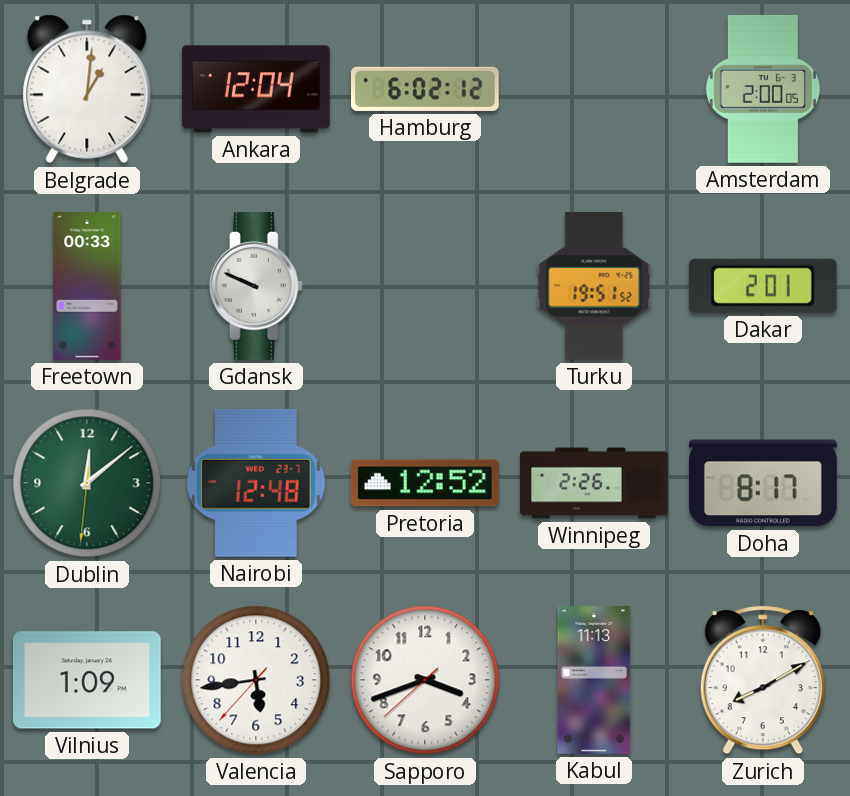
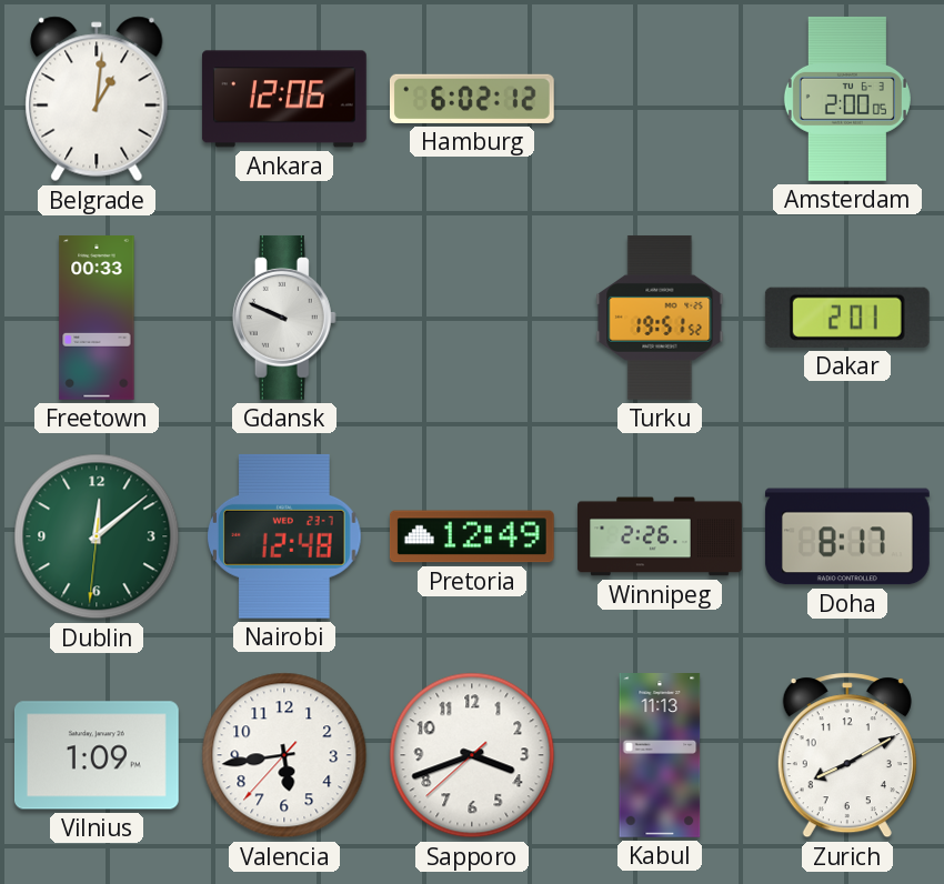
Ankara: 12:04 -> 12:06
Pretoria: 12:52 -> 12:49
